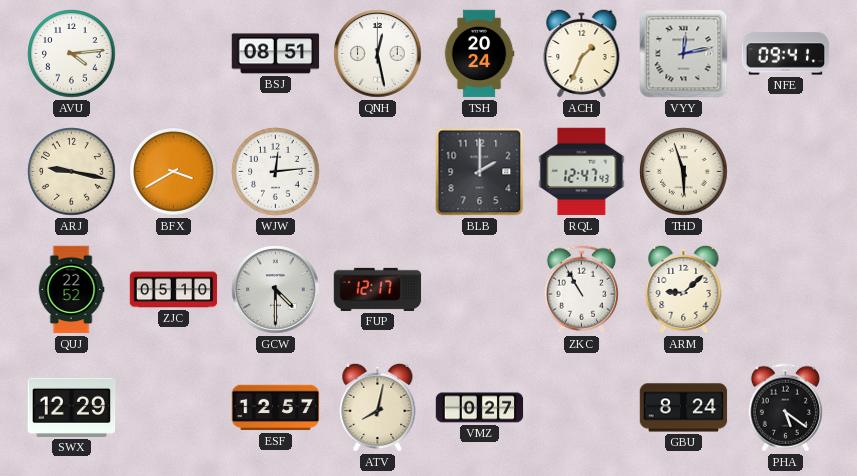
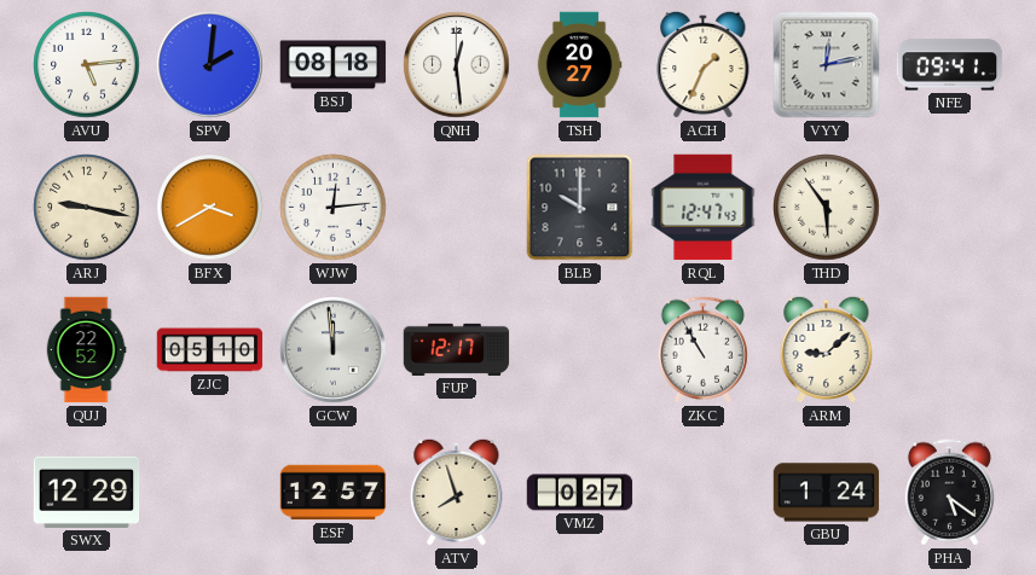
AVU: 4:14 -> 5:14
SPV: none -> 2:01
BSJ: 08:51 -> 08:18
QNH: 12:28 -> 12:29
TSH: 20:24 -> 20:27
BLB: 2:00 -> 10:00
THD: 5:57 -> 5:54
GCW: 4:30 -> 11:59
ATV: 8:02 -> 7:57
GBU: 8:24 -> 1:24
